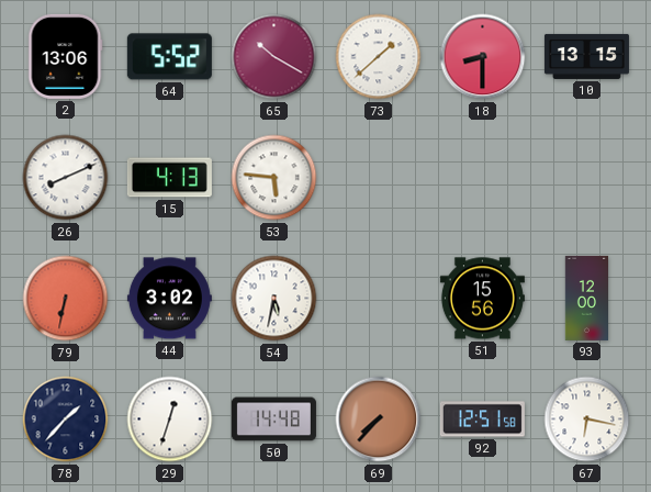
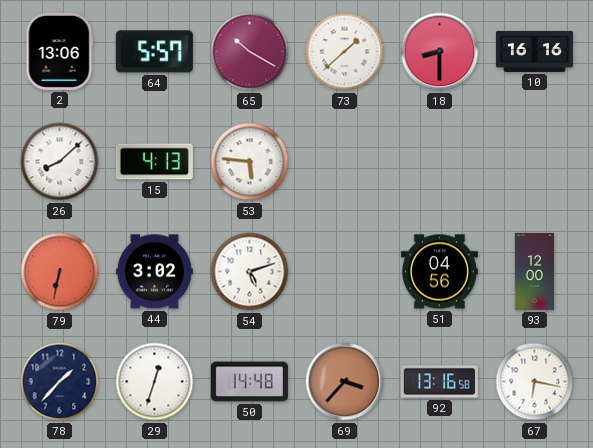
64: 5:52 -> 5:57
10: 13:15 -> 16:16
26: 8:11 -> 8:08
54: 5:32 -> 5:12
51: 15:56 -> 04:56
69: 7:37 -> 3:37
92: 12:51 -> 13:16
